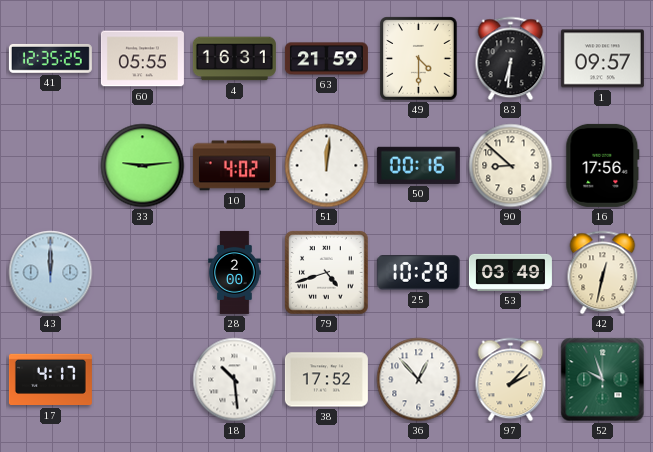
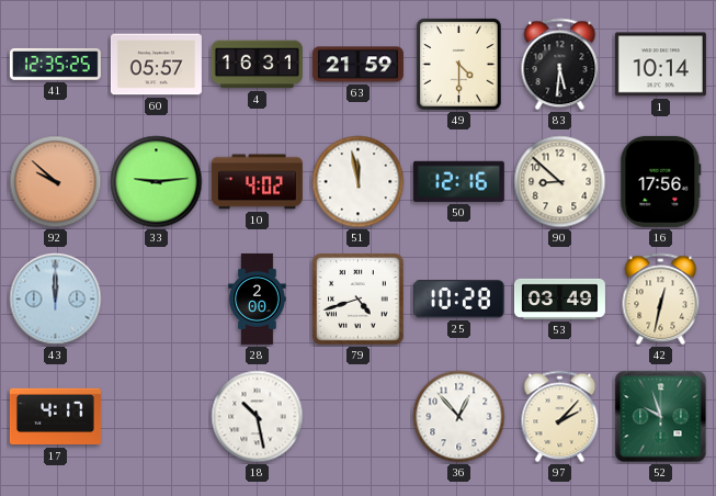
60: 05:55 -> 05:57
83: 6:31 -> 5:31
1: 09:57 -> 10:14
92: none -> 9:52
51: 12:01 -> 11:58
50: 00:16 -> 12:16
18: 10:29 -> 10:28
38: 17:52 -> none
